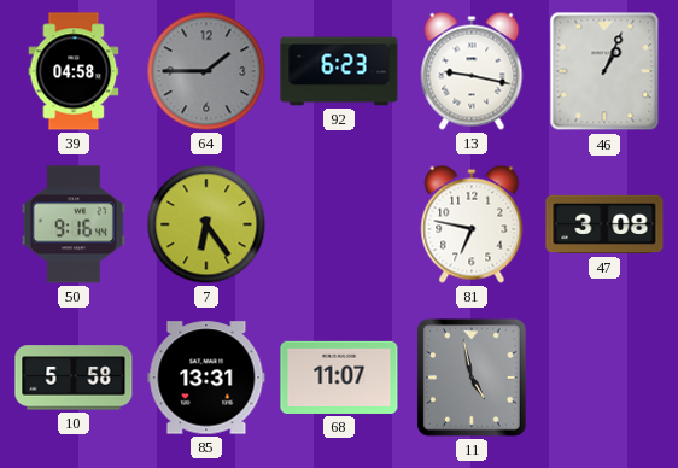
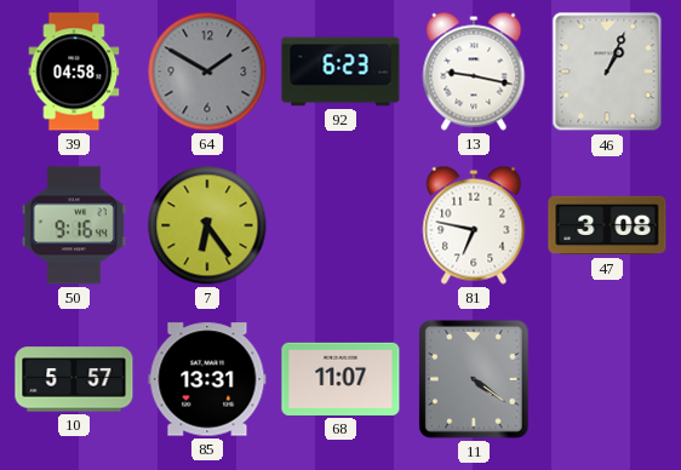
64: 1:45 -> 1:50
10: 5:58 -> 5:57
11: 4:58 -> 4:21
